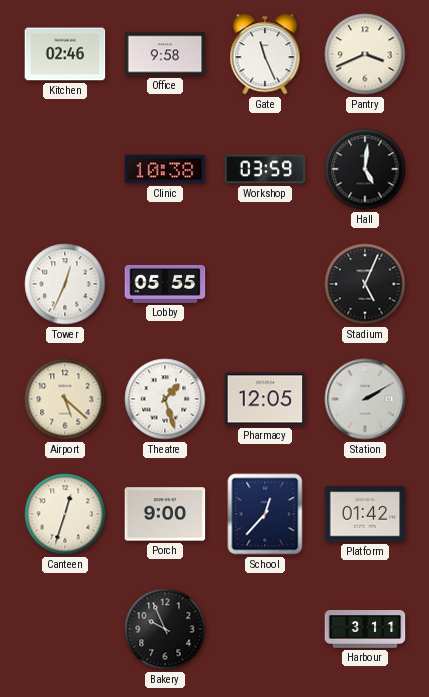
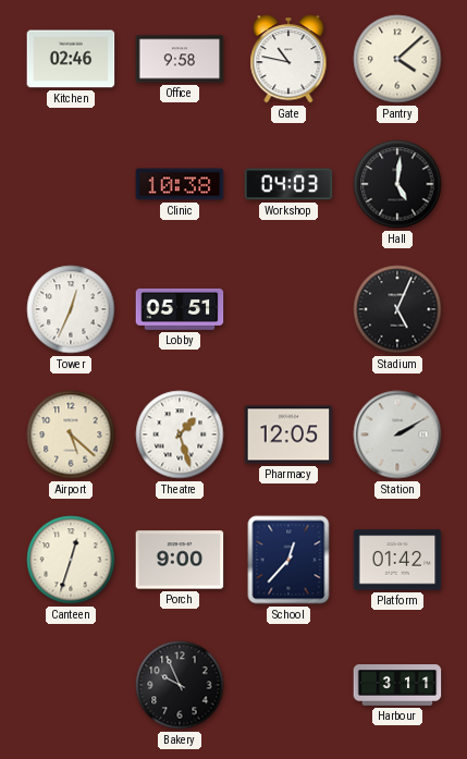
Gate: 11:26 -> 10:47
Pantry: 3:41 -> 4:08
Workshop: 03:59 -> 04:03
Lobby: 05:55 -> 05:51
